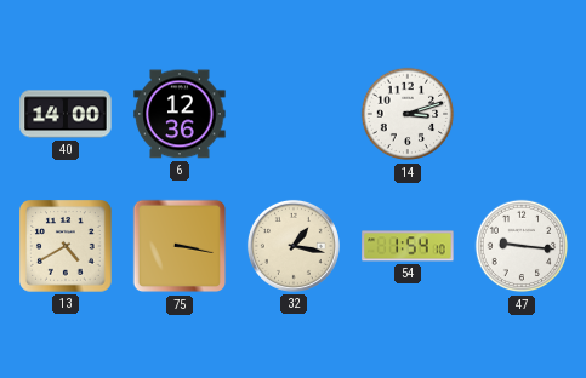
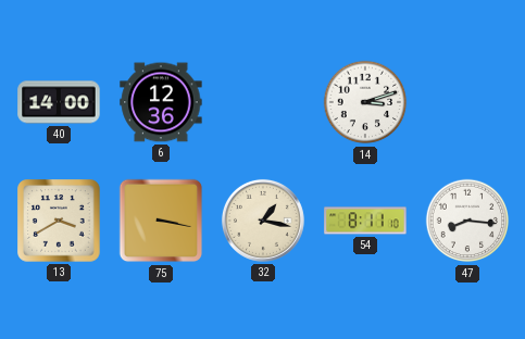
13: 4:40 -> 3:40
54: 1:54 -> 8:11
47: 9:16 -> 8:16
